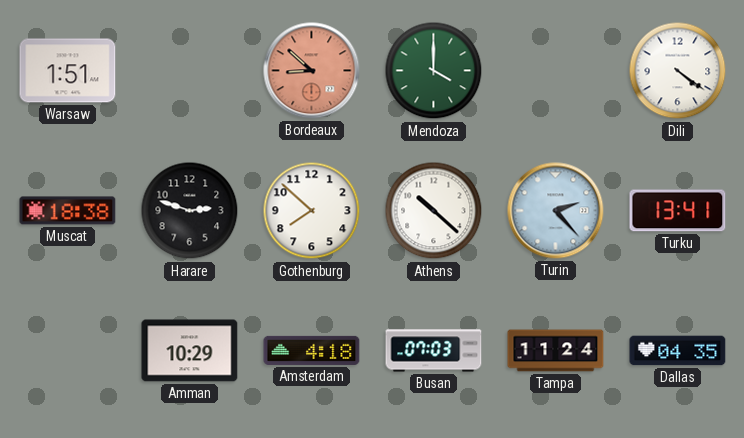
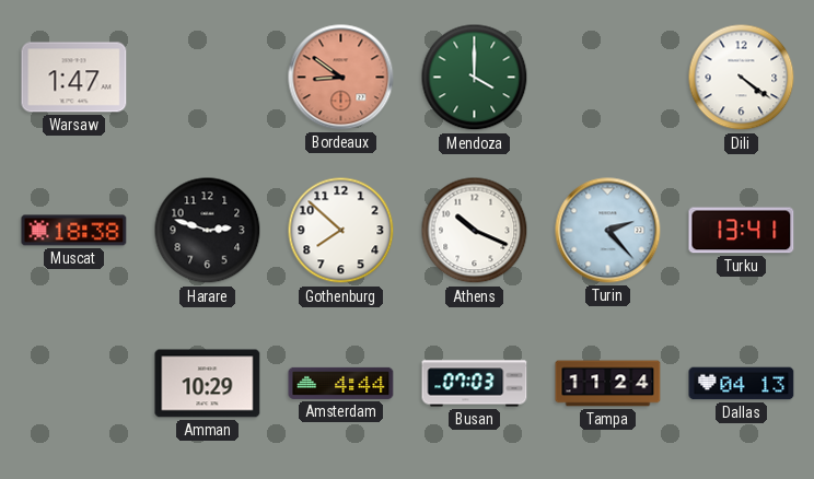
Warsaw: 1:51 -> 1:47
Bordeaux: 8:52 -> 8:51
Athens: 10:22 -> 10:19
Amsterdam: 4:18 -> 4:44
Dallas: 04:35 -> 04:13
